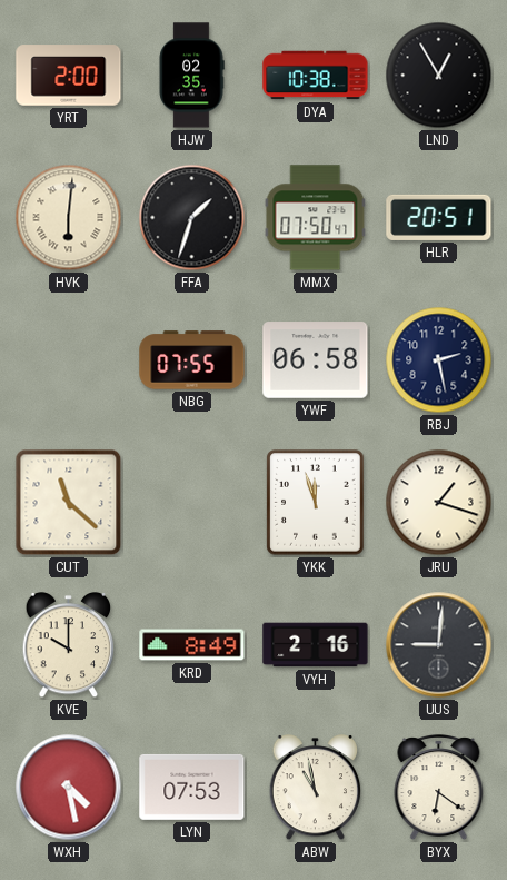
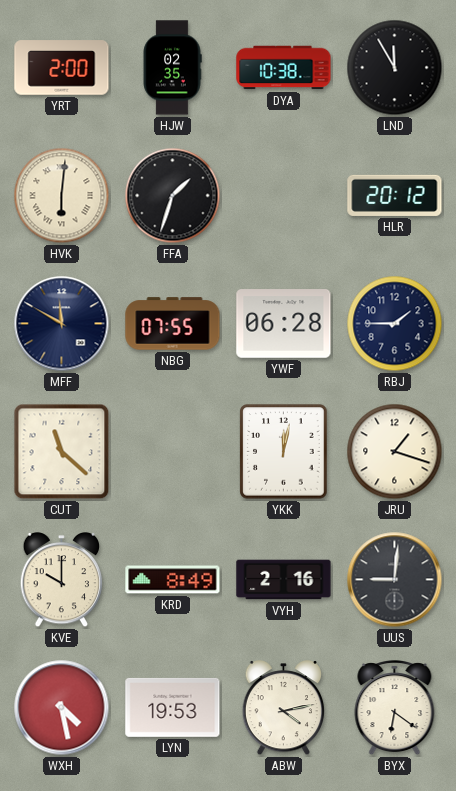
LND: 12:55 -> 11:55
MMX: 07:50 -> none
HLR: 20:51 -> 20:12
MFF: none -> 11:50
YWF: 06:58 -> 06:28
RBJ: 2:28 -> 1:45
YKK: 11:57 -> 12:02
LYN: 07:53 -> 19:53
ABW: 10:58 -> 4:13
